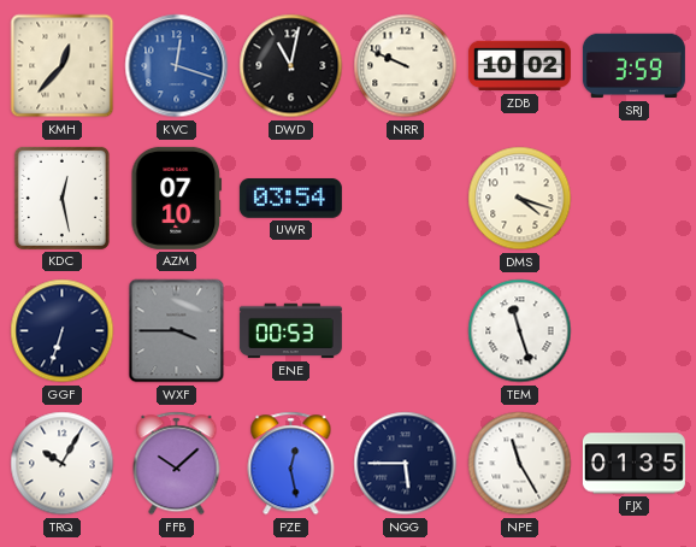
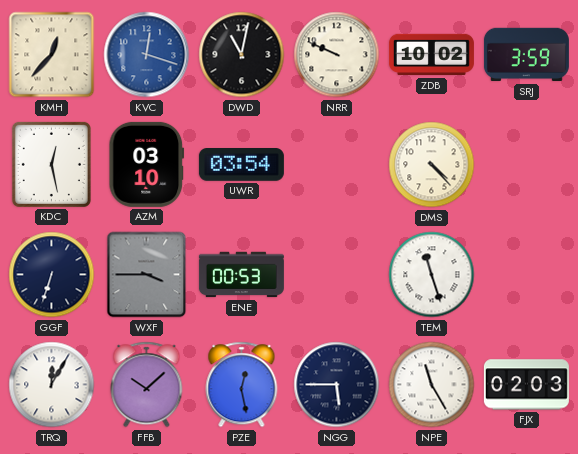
AZM: 07:10 -> 03:10
DMS: 4:18 -> 4:23
TRQ: 10:05 -> 12:05
FJX: 01:35 -> 02:03
